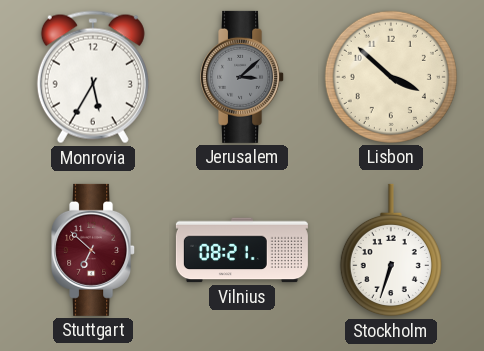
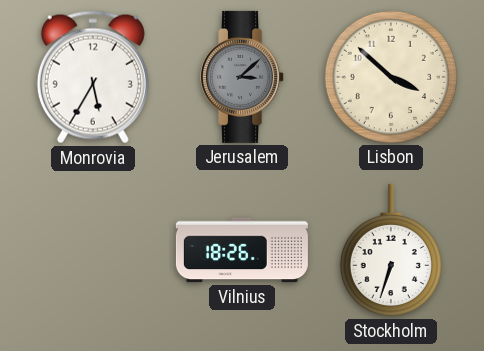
Stuttgart: 6:52 -> none
Vilnius: 08:21 -> 18:26
